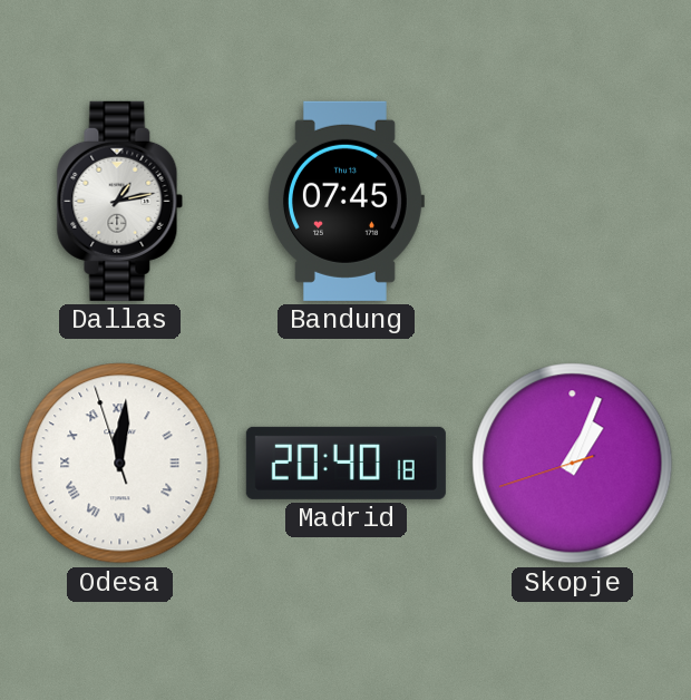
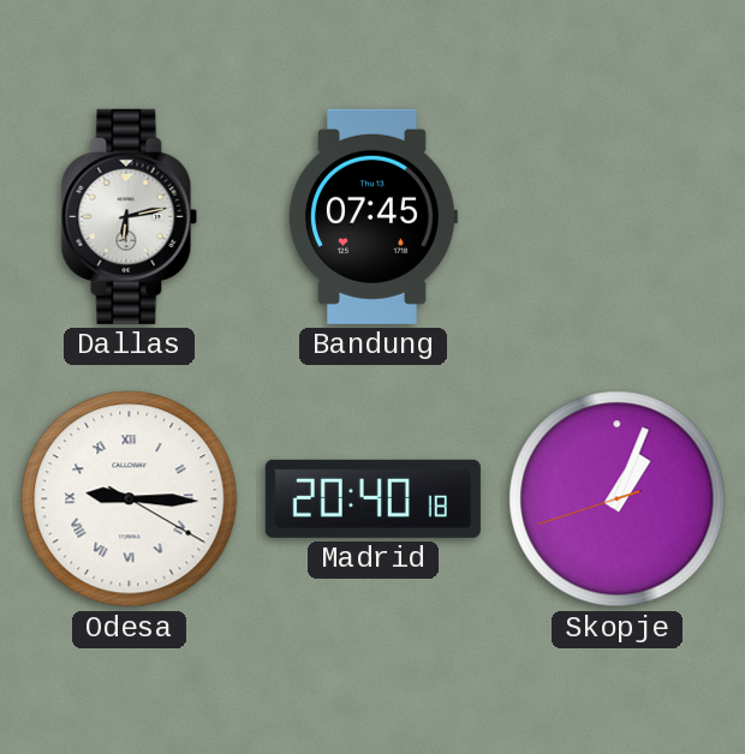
Dallas: 1:13 -> 6:13
Odesa: 12:00 -> 9:15
